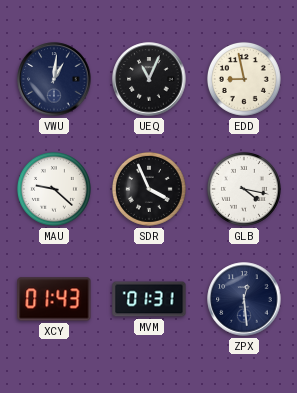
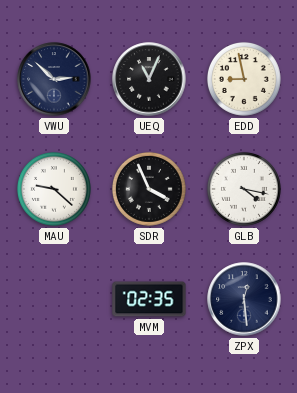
VWU: 1:01 -> 2:52
XCY: 01:43 -> none
MVM: 01:31 -> 02:35
